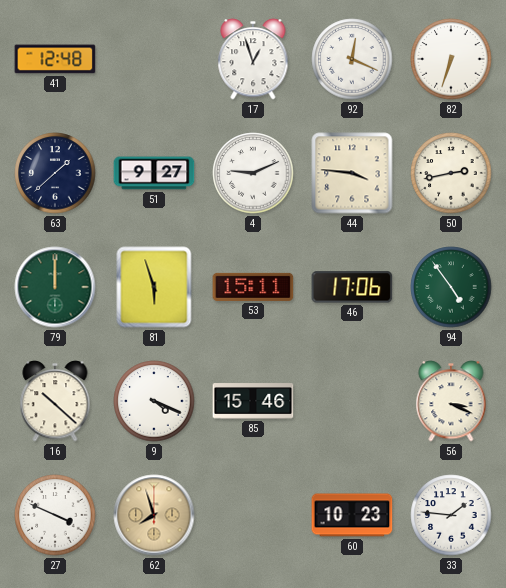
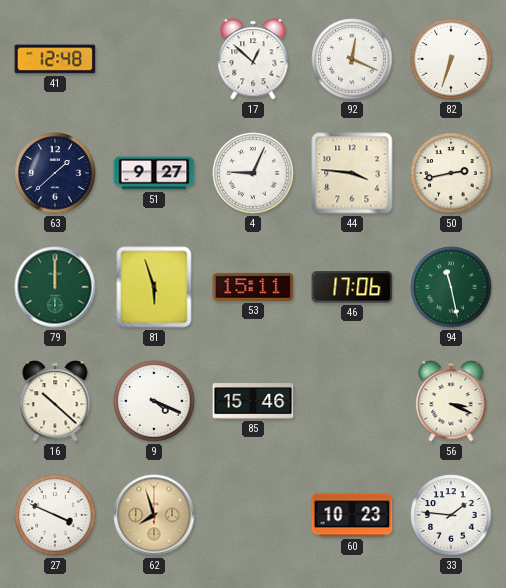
17: 12:57 -> 12:52
4: 9:11 -> 9:04
94: 4:54 -> 11:28
